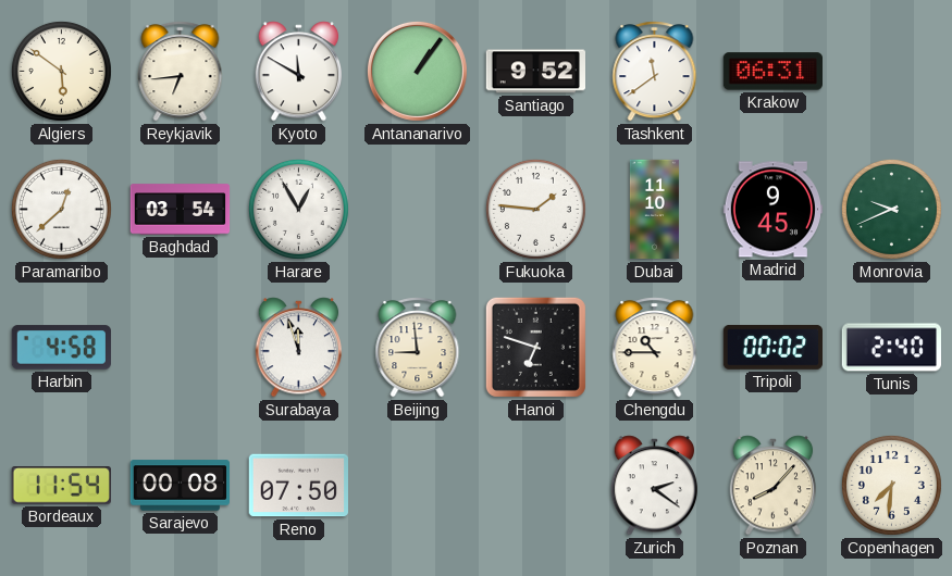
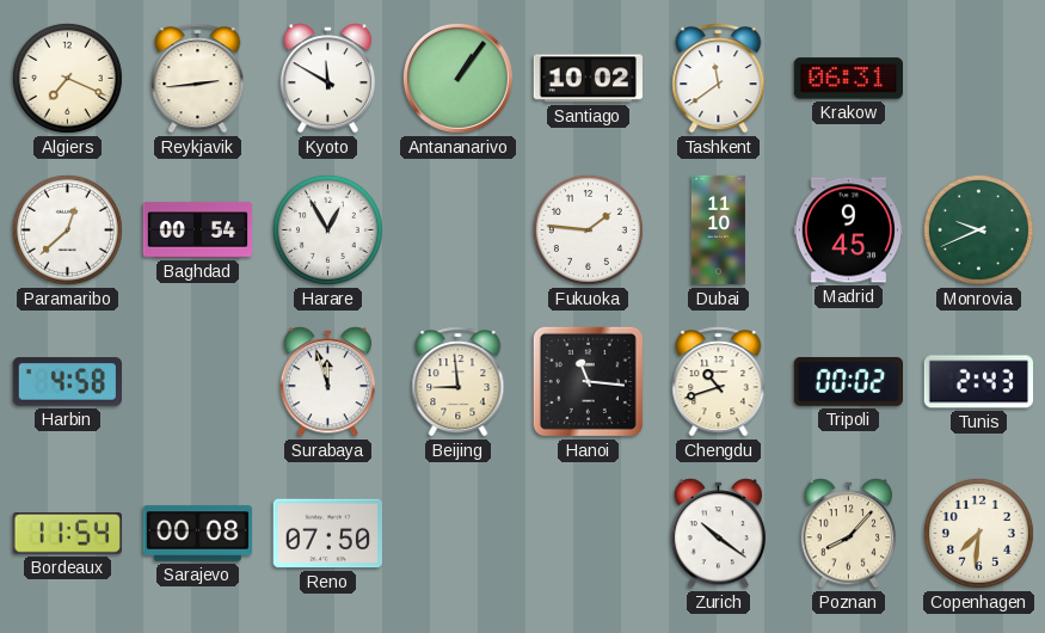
Algiers: 5:51 -> 7:19
Reykjavik: 6:44 -> 2:44
Santiago: 9:52 -> 10:02
Baghdad: 03:54 -> 00:54
Hanoi: 6:48 -> 11:16
Chengdu: 10:45 -> 10:42
Tunis: 2:40 -> 2:43
Zurich: 2:21 -> 10:21
